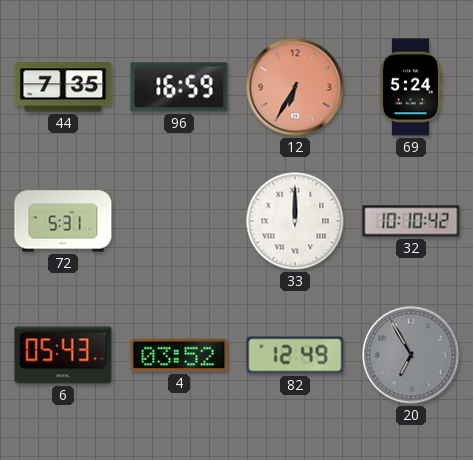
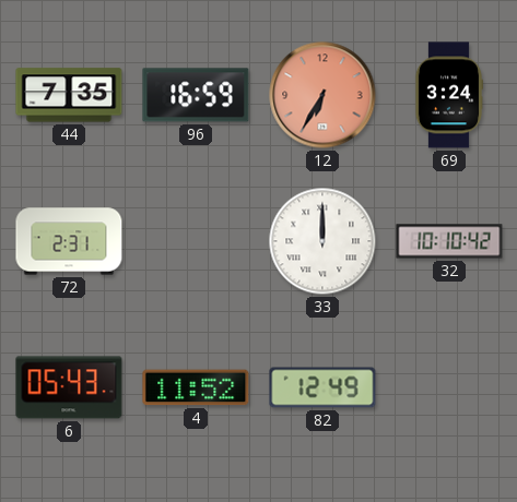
69: 5:24 -> 3:24
72: 5:31 -> 2:31
4: 03:52 -> 11:52
20: 6:55 -> none
